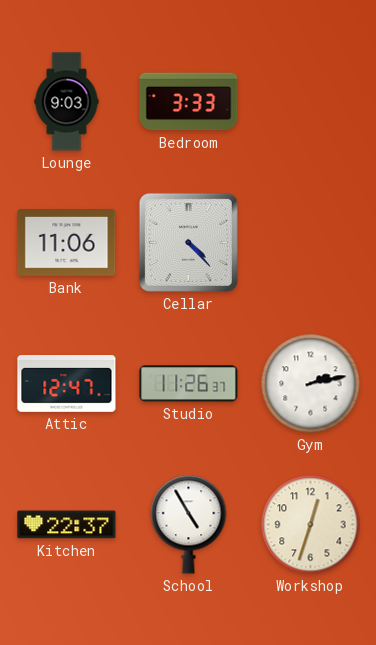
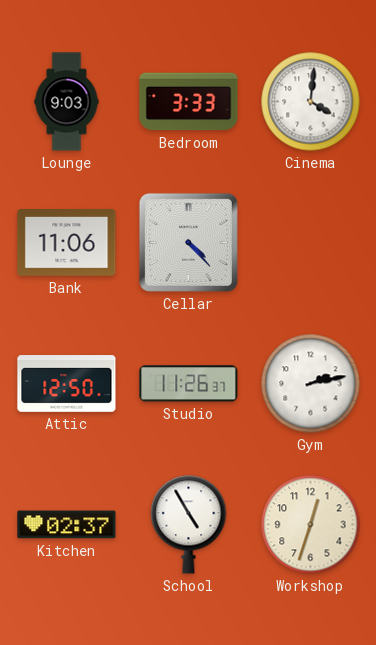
Cinema: none -> 4:01
Attic: 12:47 -> 12:50
Kitchen: 22:37 -> 02:37
